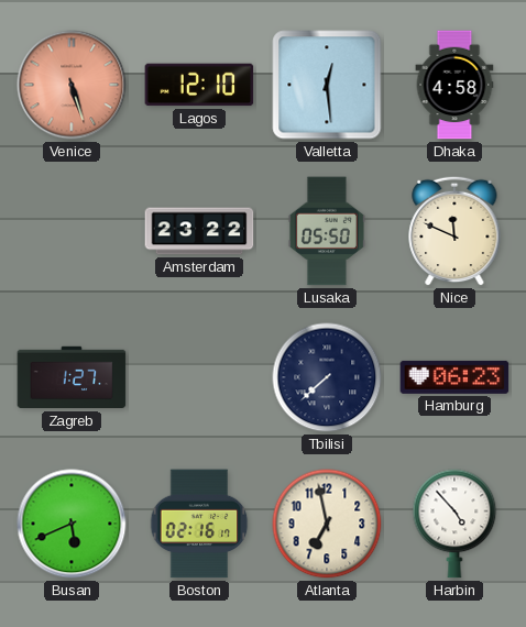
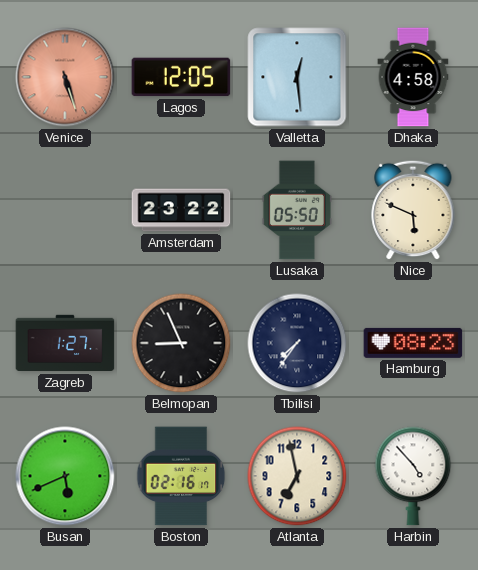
Lagos: 12:10 -> 12:05
Nice: 11:49 -> 5:49
Belmopan: none -> 8:56
Tbilisi: 7:38 -> 7:36
Hamburg: 06:23 -> 08:23
